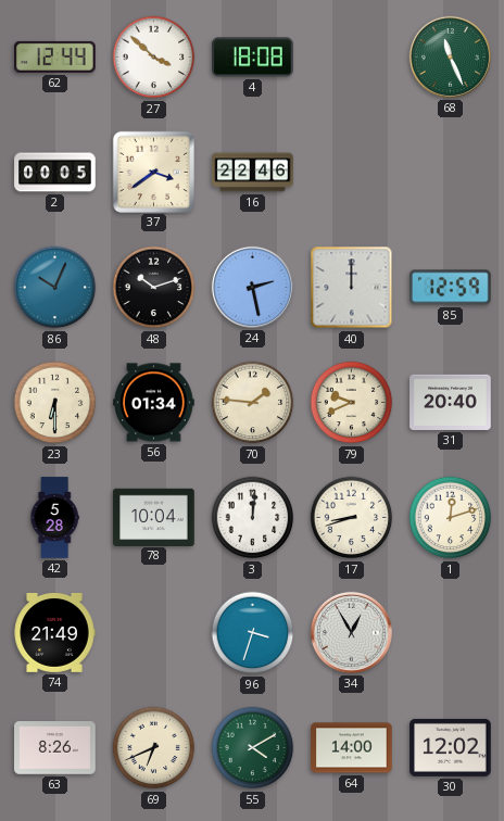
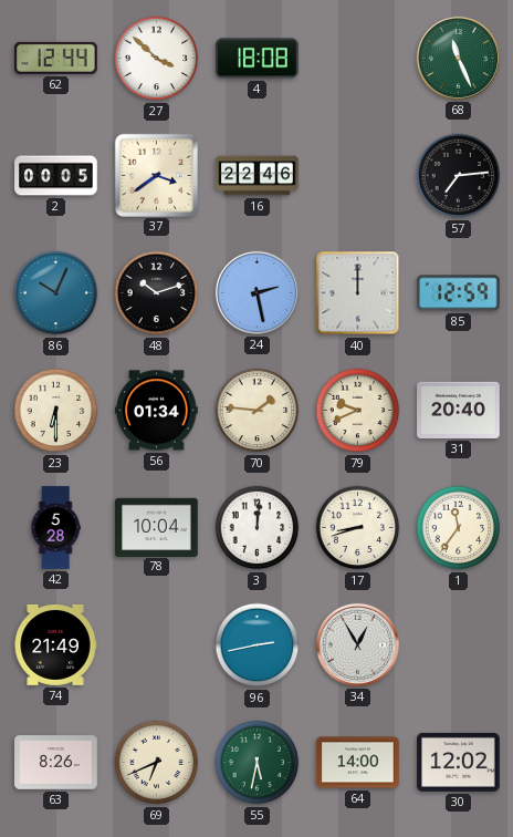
57: none -> 7:14
1: 12:12 -> 11:36
96: 3:33 -> 2:43
55: 4:10 -> 5:32
